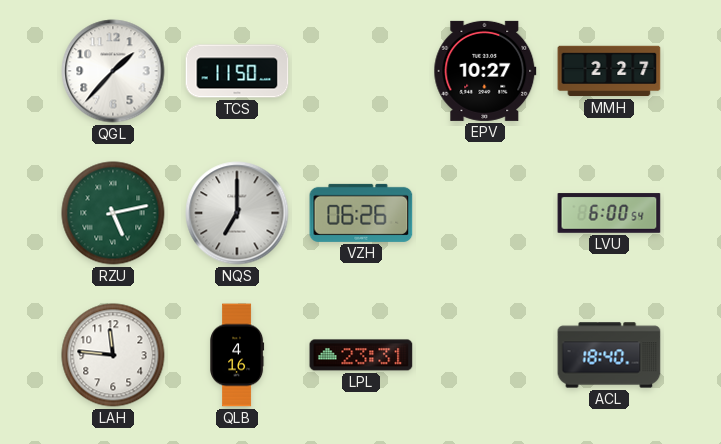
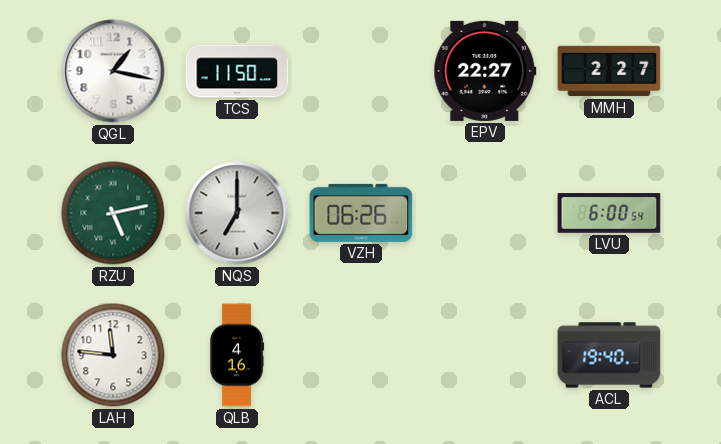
QGL: 1:37 -> 1:17
EPV: 10:27 -> 22:27
LPL: 23:31 -> none
ACL: 18:40 -> 19:40
